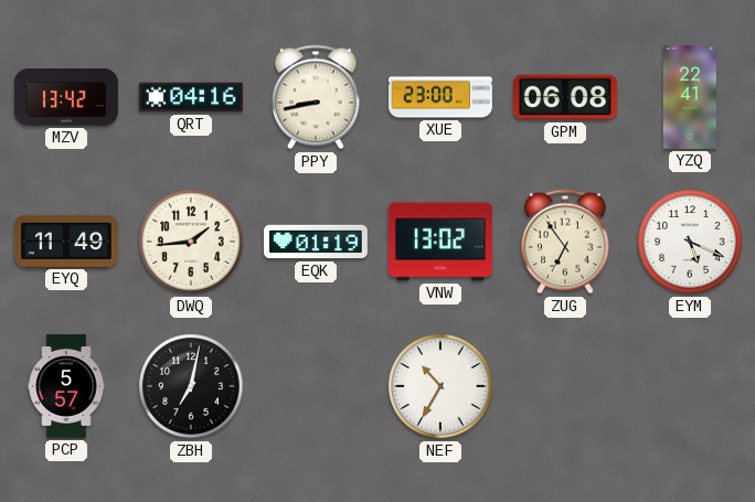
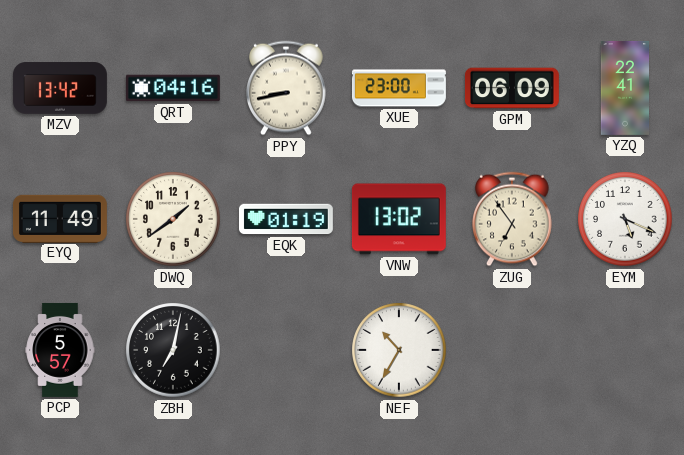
GPM: 06:08 -> 06:09
DWQ: 1:44 -> 1:39
